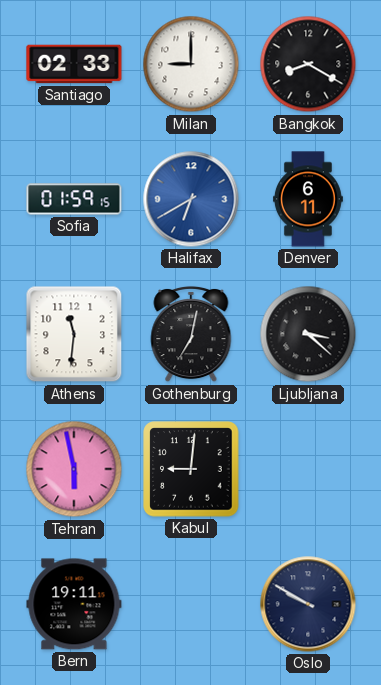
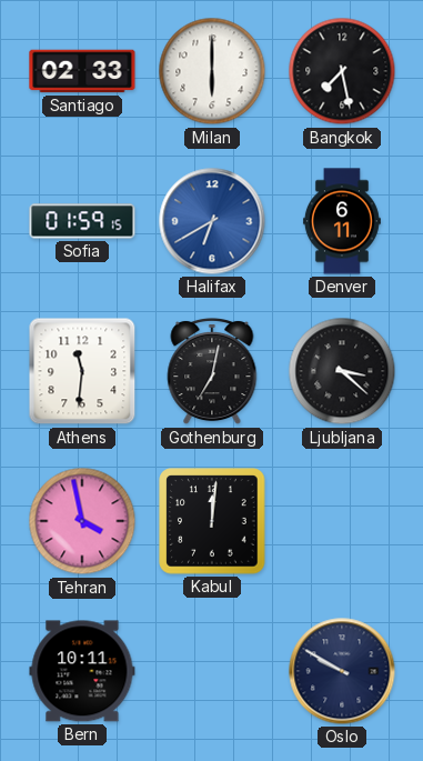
Milan: 9:00 -> 6:00
Bangkok: 8:20 -> 7:28
Tehran: 5:58 -> 3:58
Kabul: 9:01 -> 12:01
Bern: 19:11 -> 10:11
